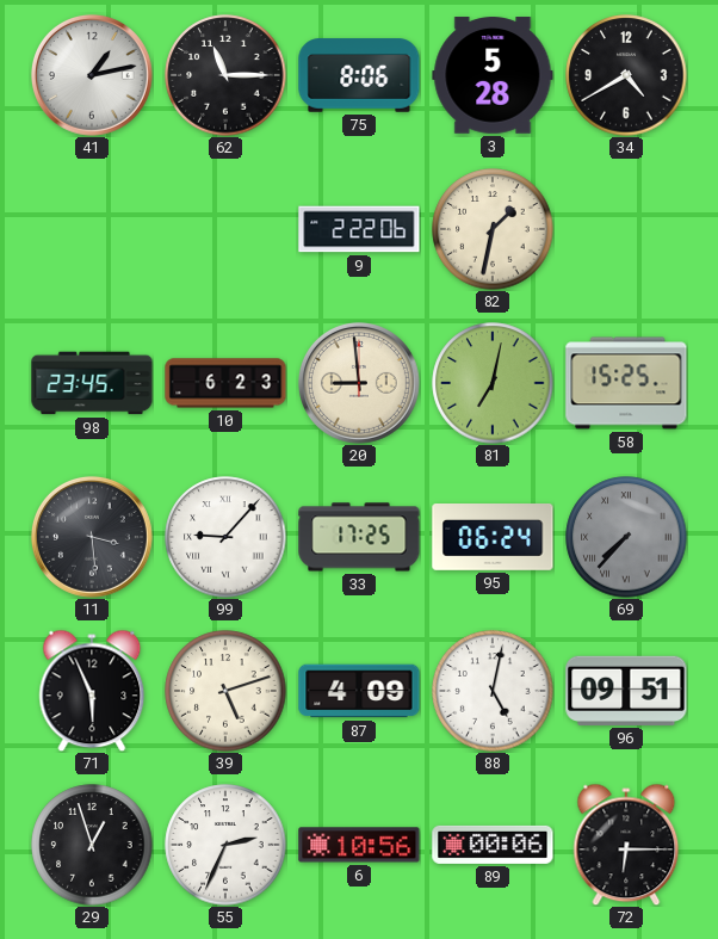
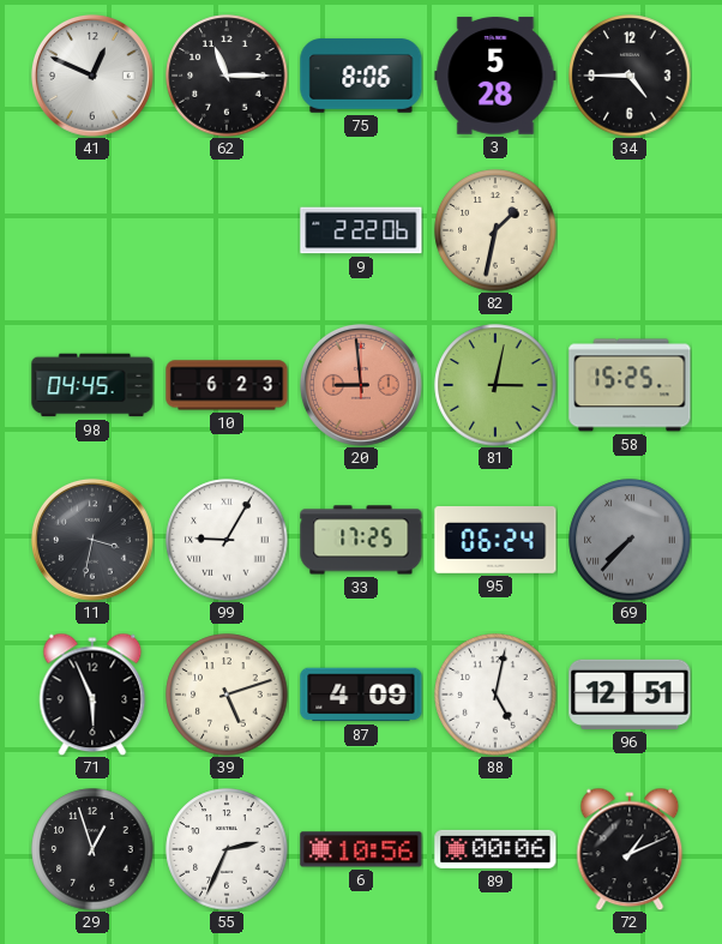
41: 1:13 -> 12:49
34: 4:40 -> 4:45
98: 23:45 -> 04:45
20 dial: cream -> salmon
81: 7:02 -> 3:02
11: 3:29 -> 3:32
99: 9:07 -> 9:05
96: 09:51 -> 12:51
72: 6:15 -> 1:11
